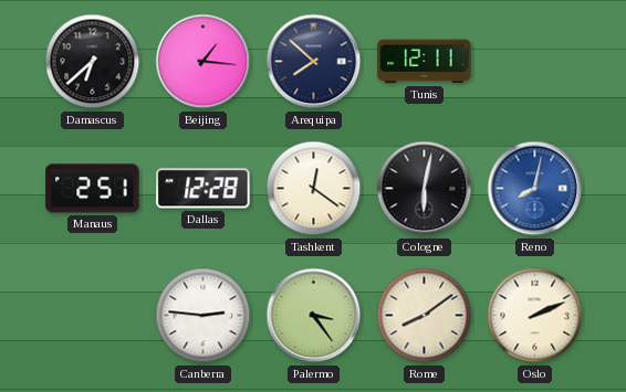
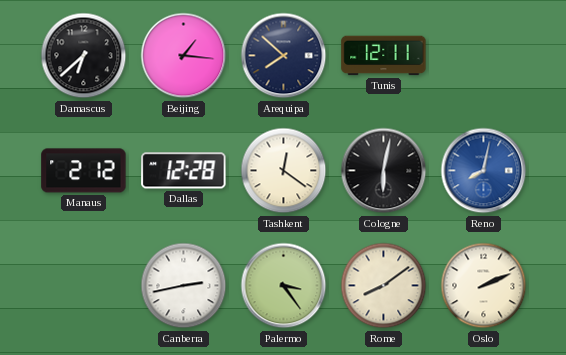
Manaus: 2:51 -> 2:12
Canberra: 2:46 -> 2:43
